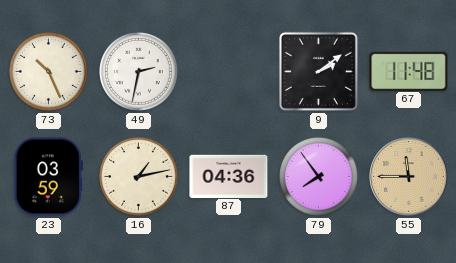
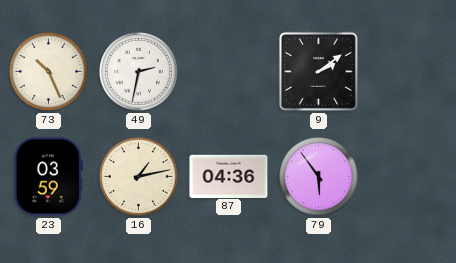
67: 11:48 -> none
79: 7:54 -> 5:54
55: 11:45 -> none
